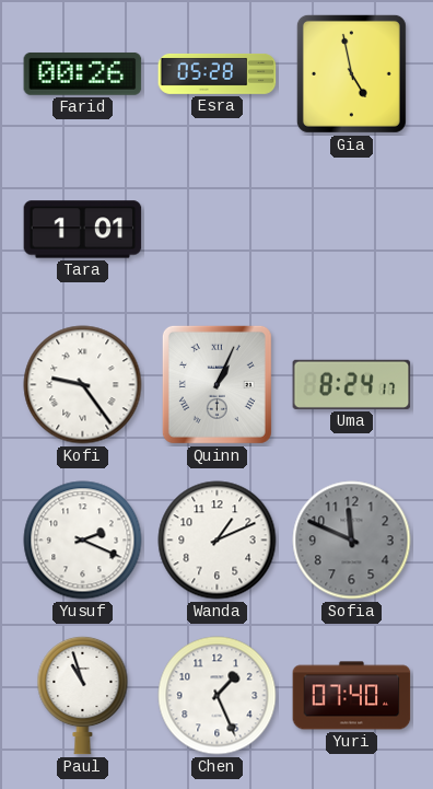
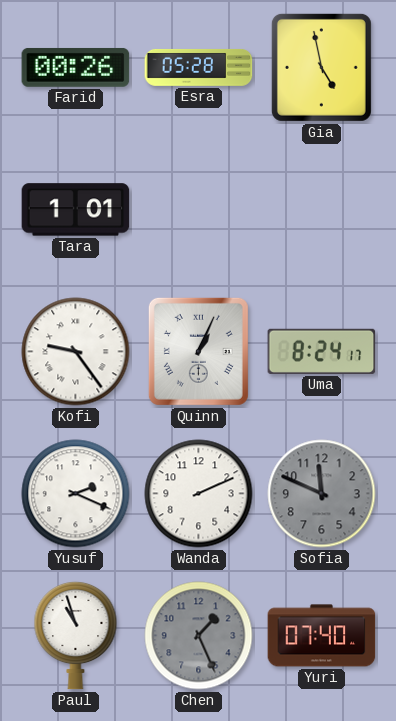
Wanda: 1:11 -> 2:11
Chen dial: white -> grey
